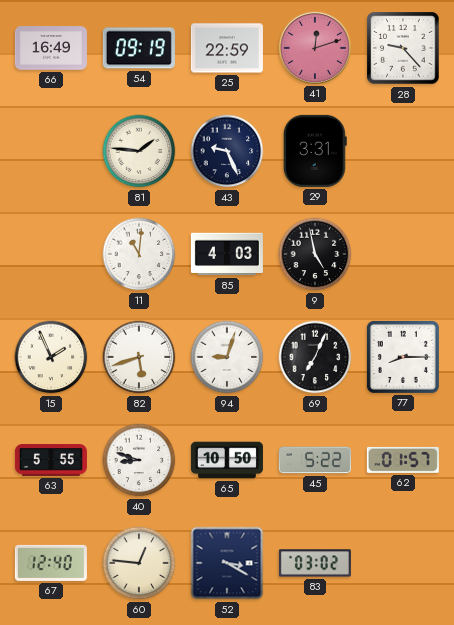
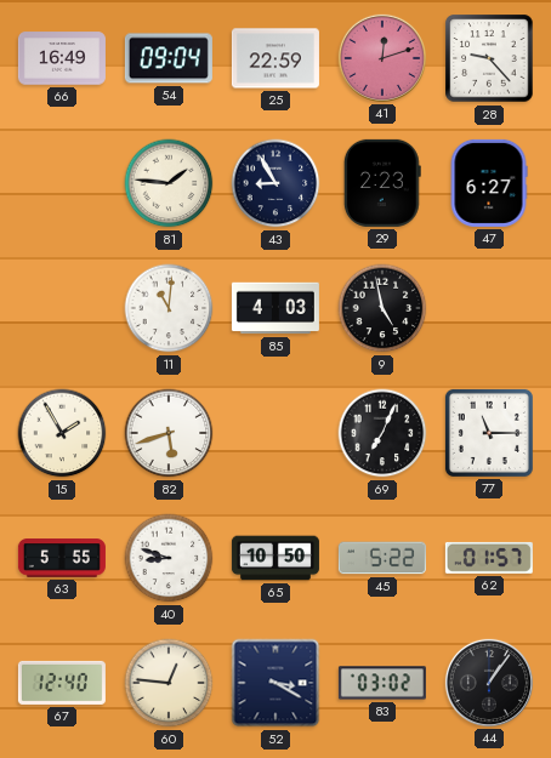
54: 09:19 -> 09:04
43: 9:26 -> 8:55
29: 3:31 -> 2:23
47: none -> 6:27
15: 1:56 -> 1:55
94: 9:03 -> none
77: 8:15 -> 11:15
44: none -> 1:06
